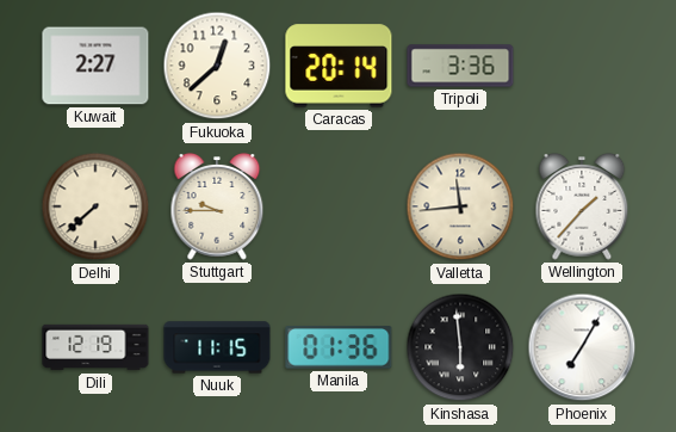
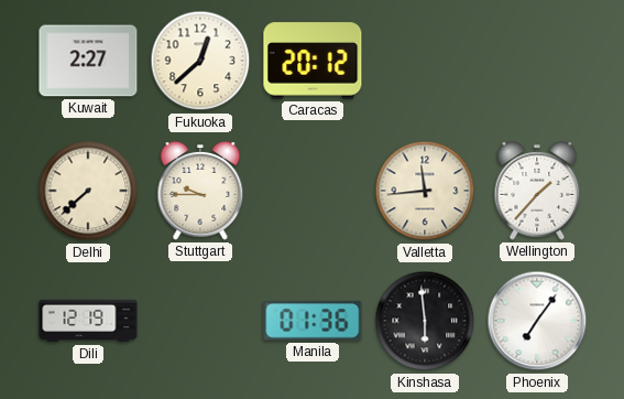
Caracas: 20:14 -> 20:12
Tripoli: 3:36 -> none
Nuuk: 11:15 -> none
Phoenix: 7:05 -> 7:06
